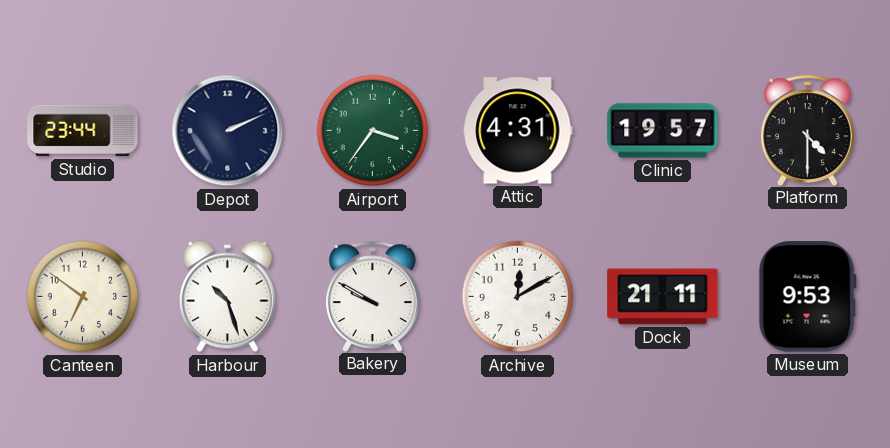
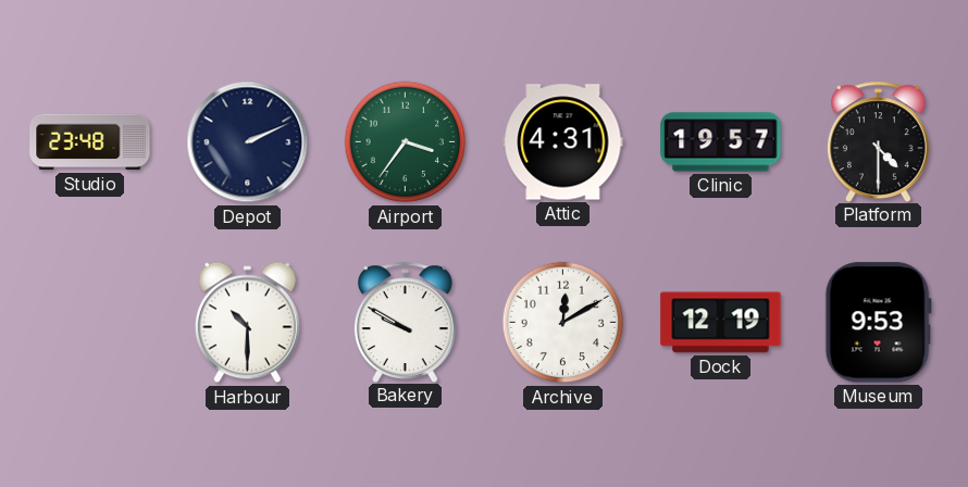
Studio: 23:44 -> 23:48
Canteen: 6:51 -> none
Harbour: 10:27 -> 10:30
Dock: 21:11 -> 12:19
